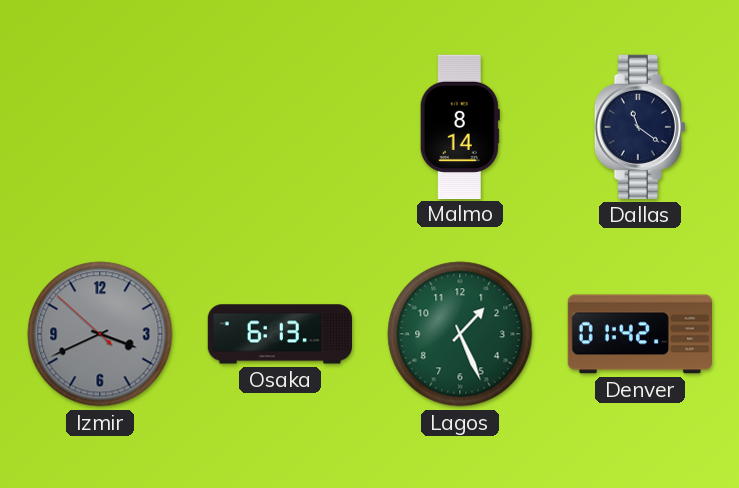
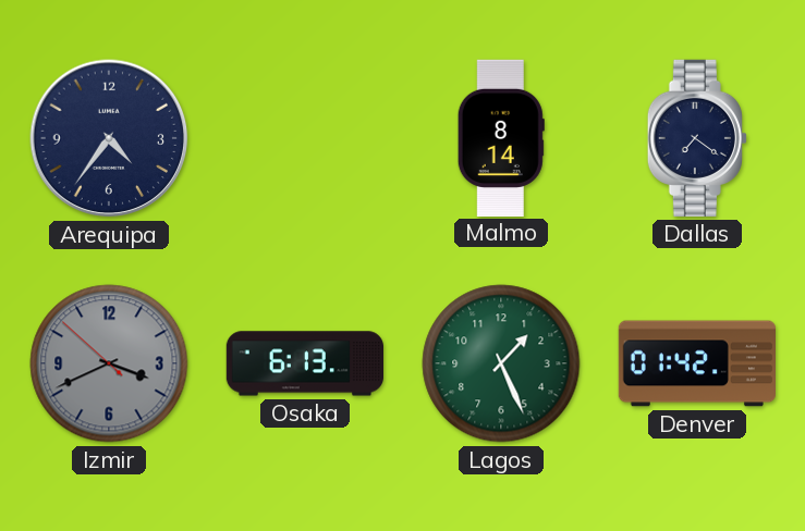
Arequipa: none -> 4:36
Dallas: 11:21 -> 7:21
